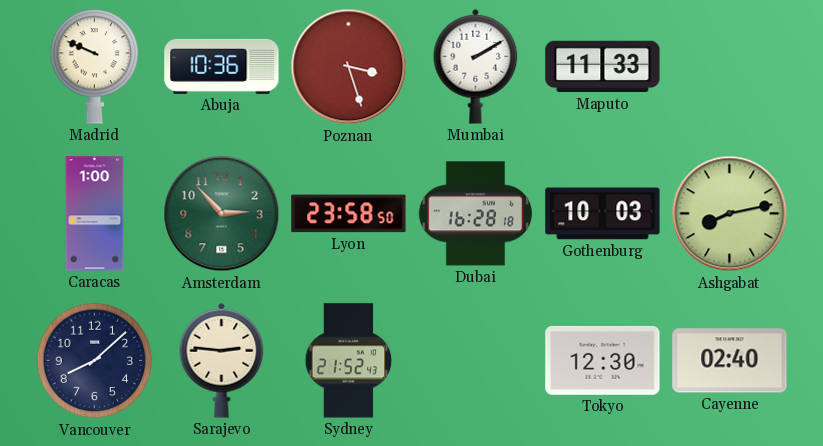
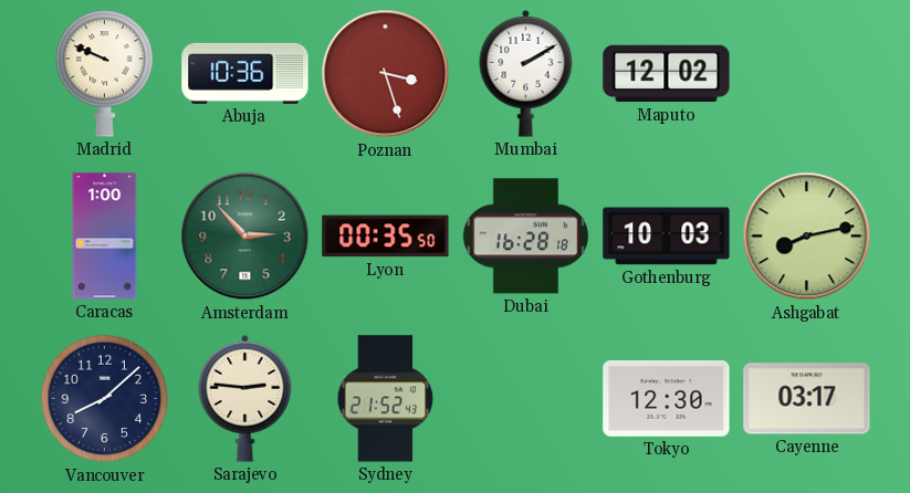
Maputo: 11:33 -> 12:02
Lyon: 23:58 -> 00:35
Cayenne: 02:40 -> 03:17
